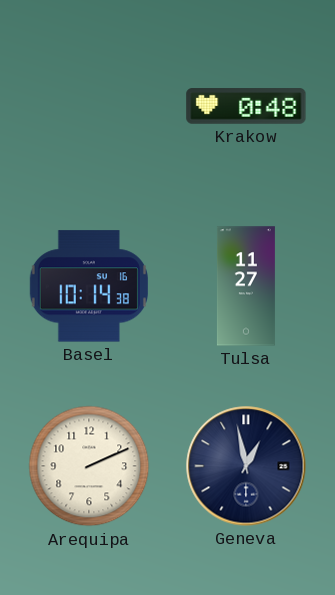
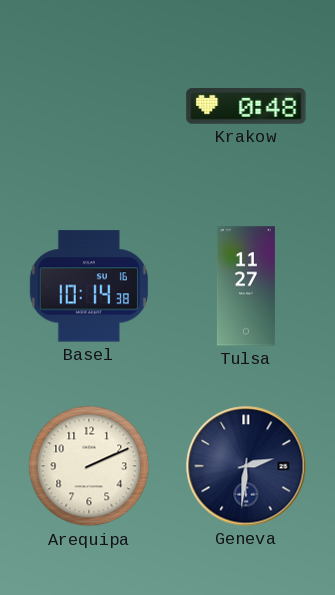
Geneva: 12:58 -> 2:31
